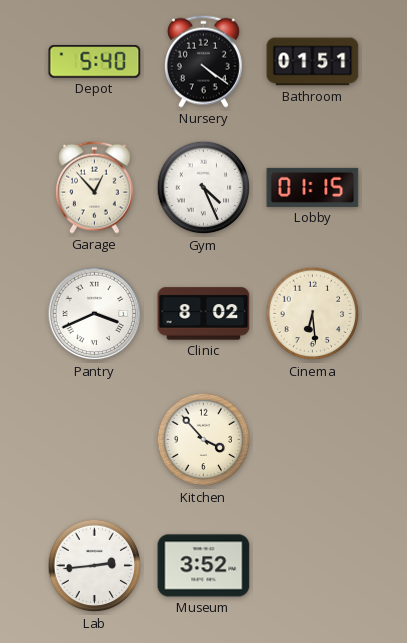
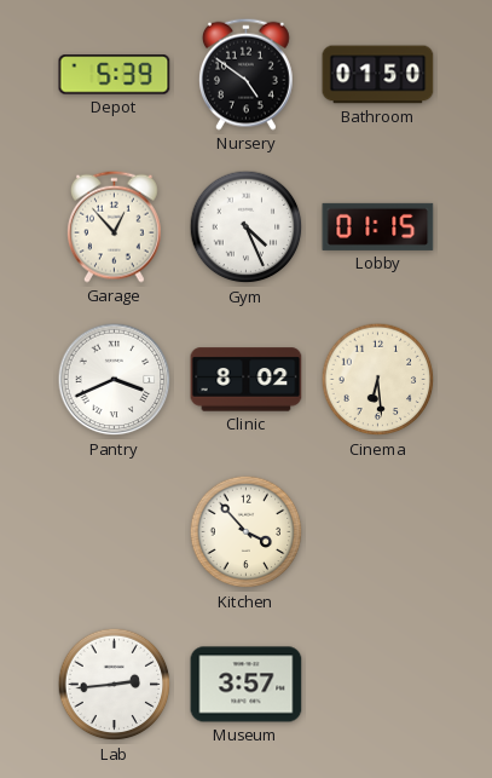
Depot: 5:40 -> 5:39
Nursery: 4:21 -> 4:51
Bathroom: 01:51 -> 01:50
Museum: 3:52 -> 3:57
